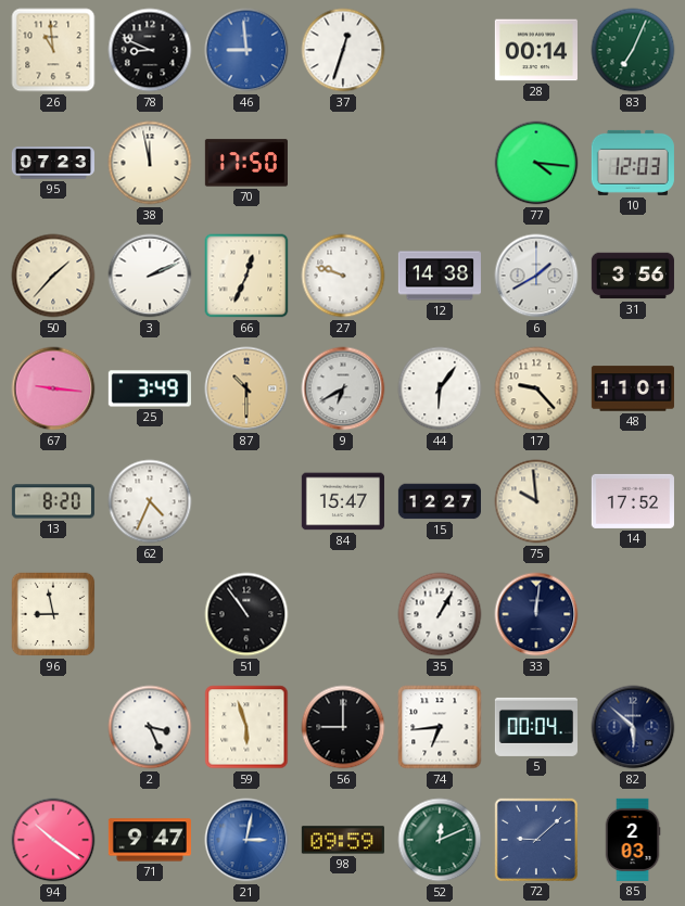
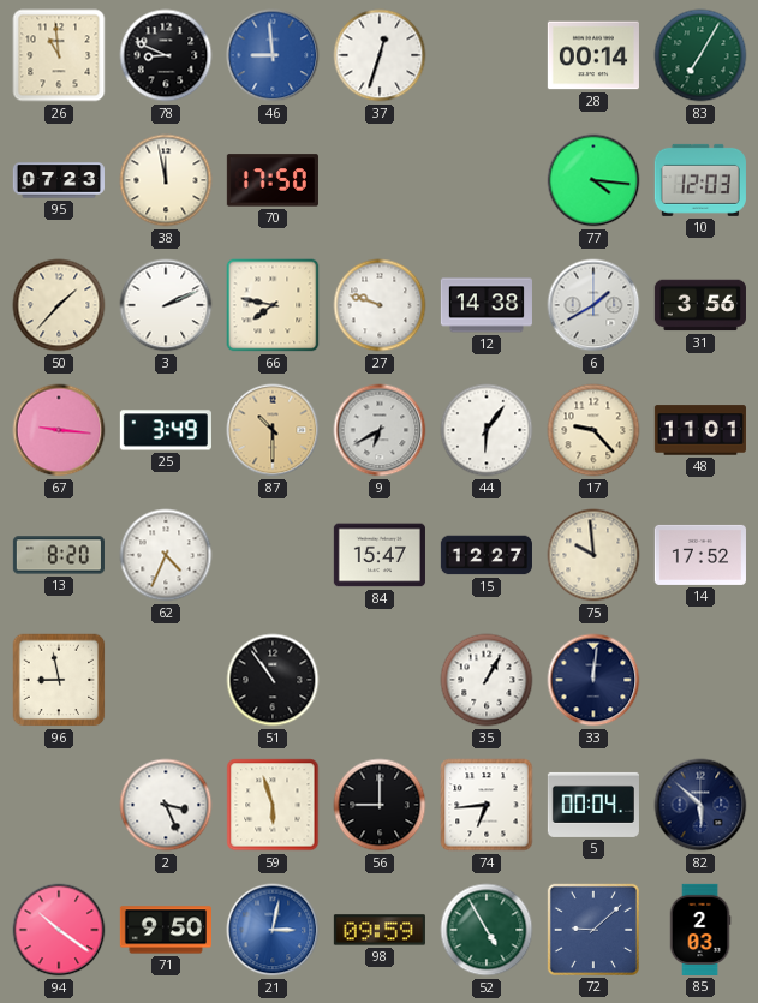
83: 7:04 -> 7:05
66: 12:34 -> 7:47
71: 9:47 -> 9:50
52: 12:11 -> 4:55
